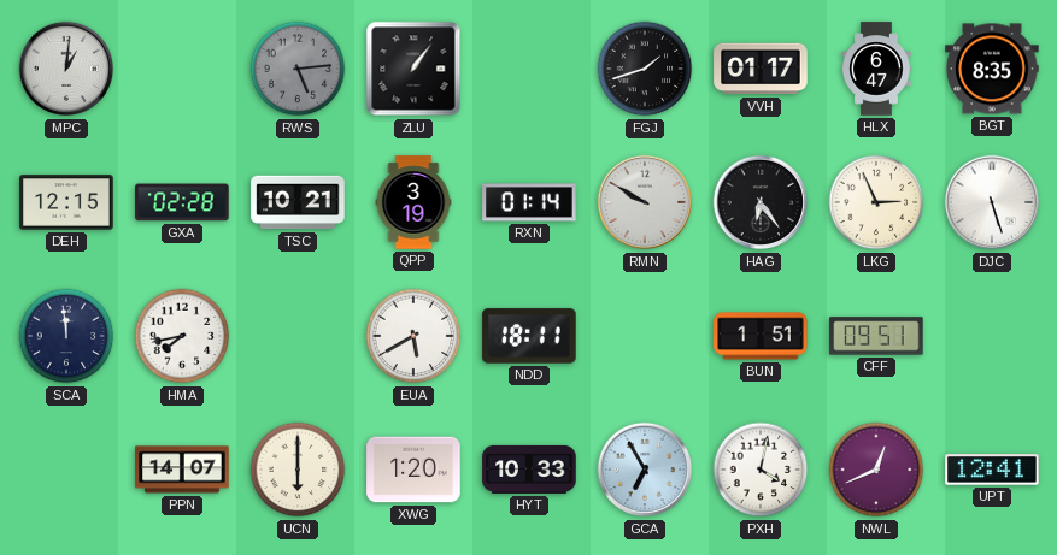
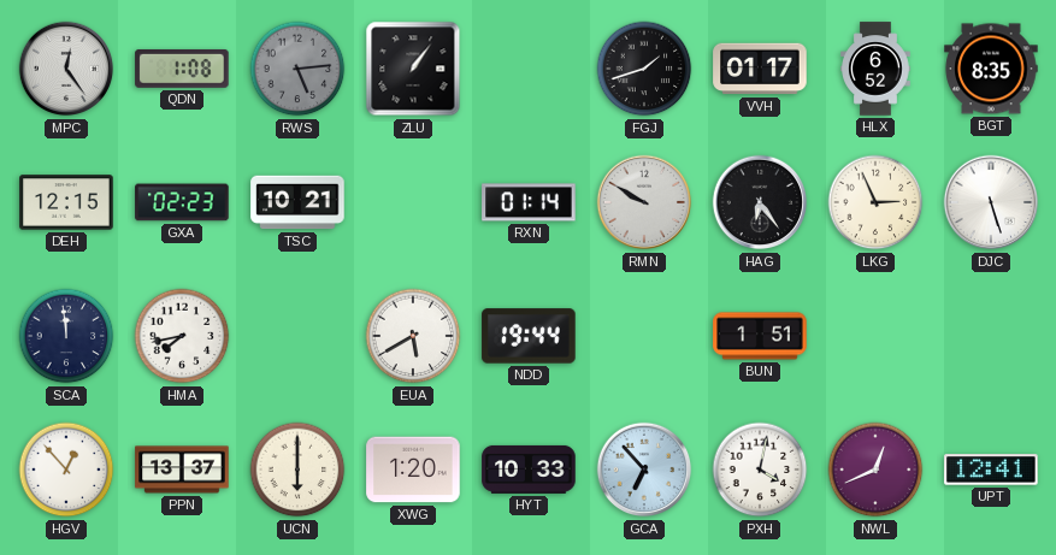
MPC: 1:01 -> 12:24
QDN: none -> 1:08
HLX: 6:47 -> 6:52
GXA: 02:28 -> 02:23
QPP: 3:19 -> none
NDD: 18:11 -> 19:44
CFF: 09:51 -> none
HGV: none -> 12:53
PPN: 14:07 -> 13:37
GCA: 6:55 -> 6:53
